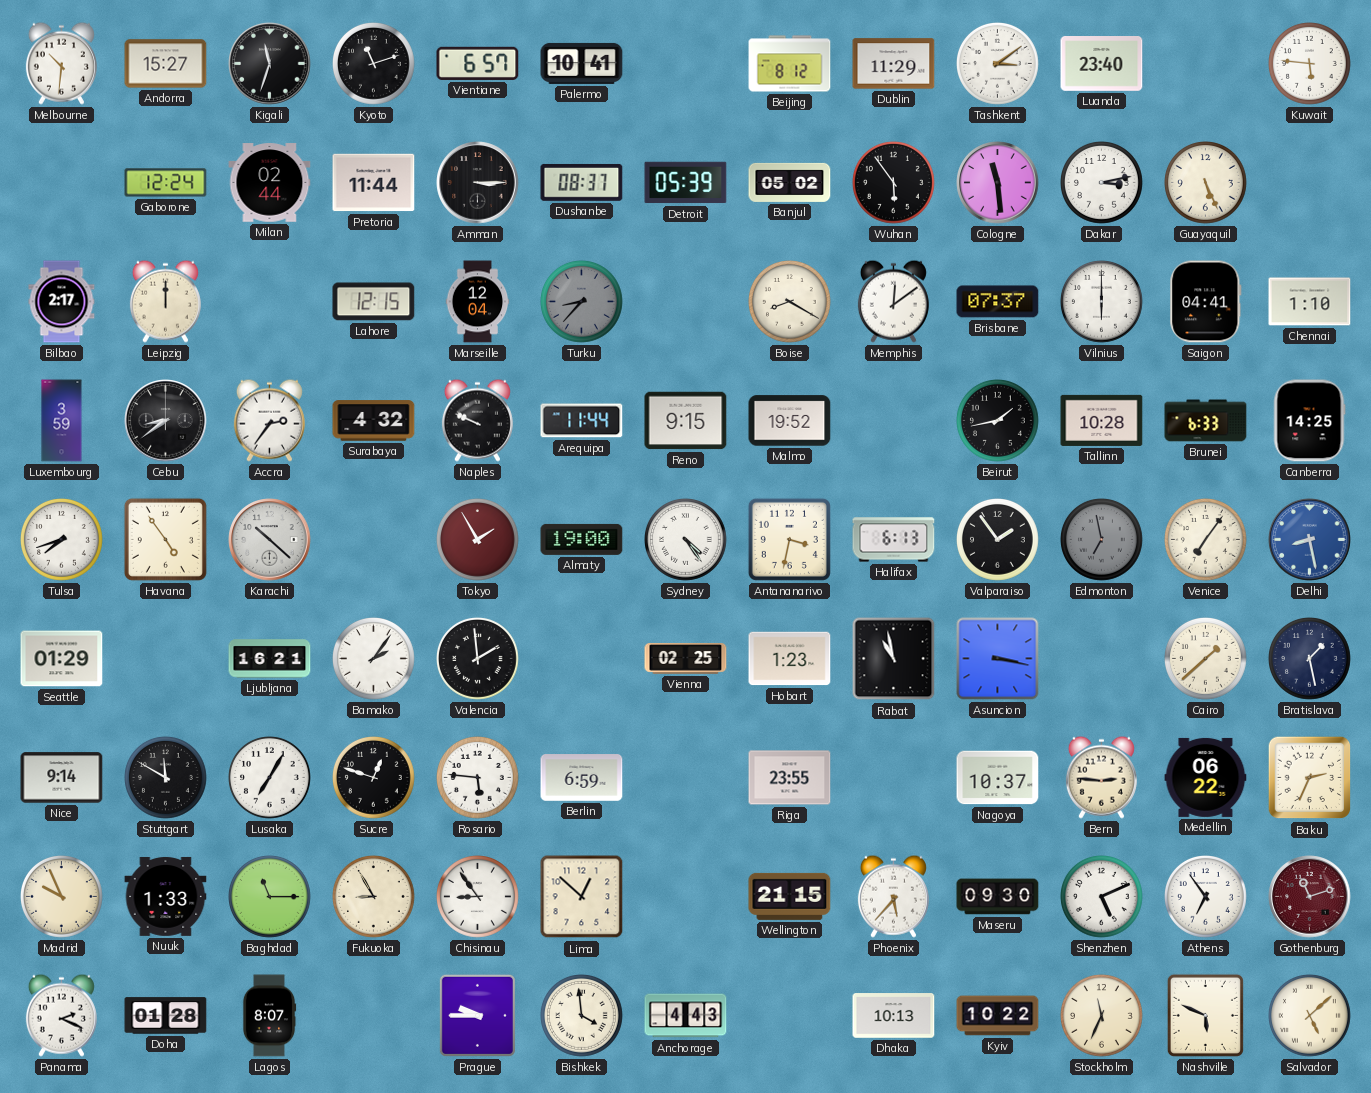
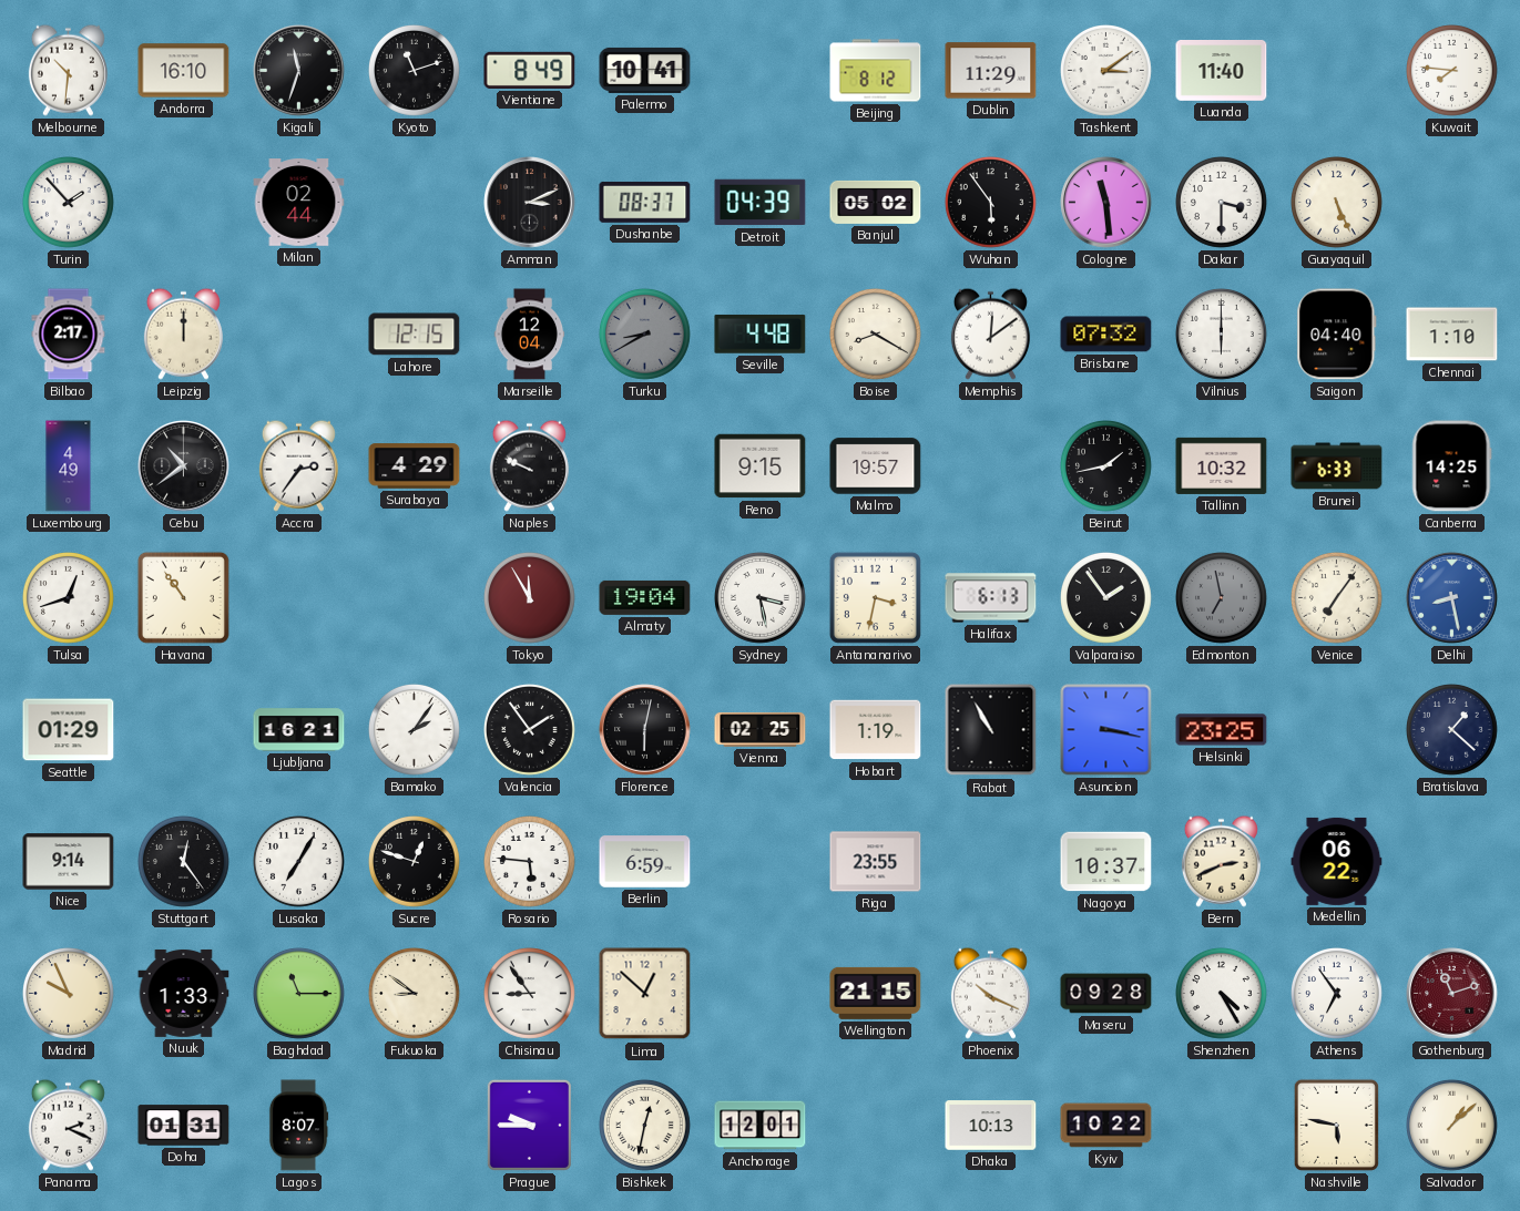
Andorra: 15:27 -> 16:10
Vientiane: 6:57 -> 8:49
Luanda: 23:40 -> 11:40
Kuwait: 5:46 -> 7:46
Turin: none -> 1:53
Gaborone: 12:24 -> none
Pretoria: 11:44 -> none
Amman: 3:15 -> 3:11
Detroit: 05:39 -> 04:39
Dakar: 3:13 -> 3:30
Turku: 8:37 -> 8:40
Seville: none -> 4:48
Brisbane: 07:37 -> 07:32
Saigon: 04:41 -> 04:40
Luxembourg: 3:59 -> 4:49
Cebu: 8:39 -> 10:39
Surabaya: 4:32 -> 4:29
Arequipa: 11:44 -> none
Malmo: 19:52 -> 19:57
Tallinn: 10:28 -> 10:32
Tulsa: 7:42 -> 12:42
Havana: 4:54 -> 10:54
Karachi: 10:22 -> none
Tokyo: 1:55 -> 11:55
Almaty: 19:00 -> 19:04
Sydney: 4:24 -> 3:28
Valencia: 1:59 -> 1:54
Florence: none -> 6:02
Hobart: 1:23 -> 1:19
Rabat: 10:58 -> 10:55
Helsinki: none -> 23:25
Cairo: 1:38 -> none
Bratislava: 1:28 -> 1:22
Stuttgart: 11:50 -> 12:24
Bern: 2:46 -> 2:41
Baku: 2:34 -> none
Fukuoka: 8:55 -> 8:51
Phoenix: 5:37 -> 10:19
Maseru: 09:30 -> 09:28
Shenzhen: 5:11 -> 4:25
Doha: 01:28 -> 01:31
Bishkek: 3:59 -> 12:32
Anchorage: 4:43 -> 12:01
Stockholm: 11:34 -> none
Nashville: 5:49 -> 5:47
Salvador: 5:08 -> 1:08
